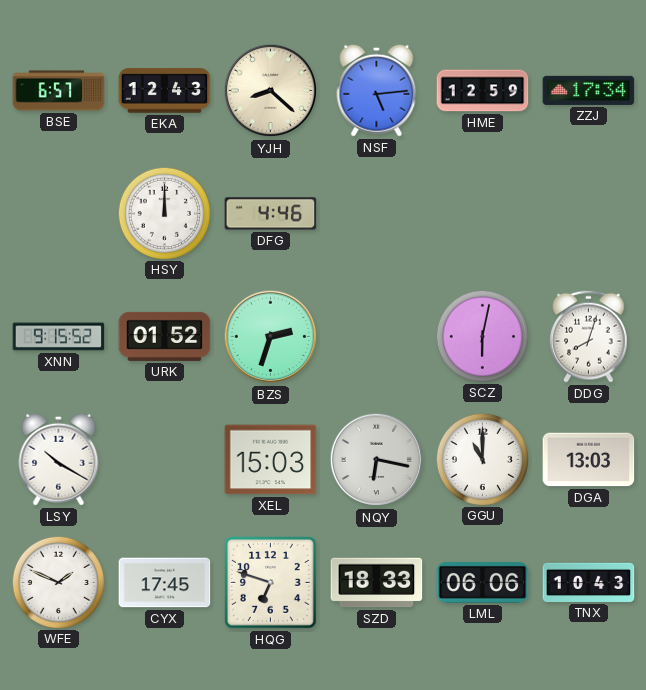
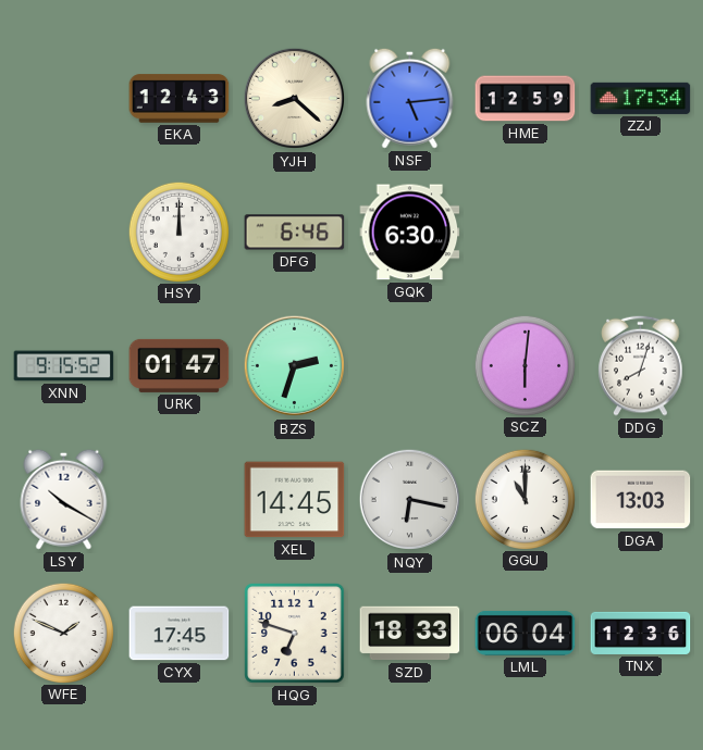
BSE: 6:57 -> none
DFG: 4:46 -> 6:46
GQK: none -> 6:30
URK: 01:52 -> 01:47
SCZ: 6:02 -> 6:01
XEL: 15:03 -> 14:45
LML: 06:06 -> 06:04
TNX: 10:43 -> 12:36
